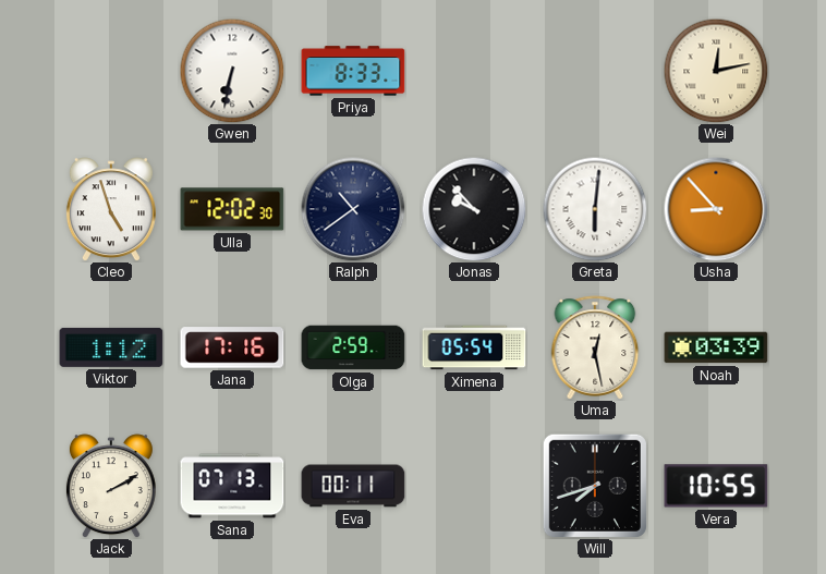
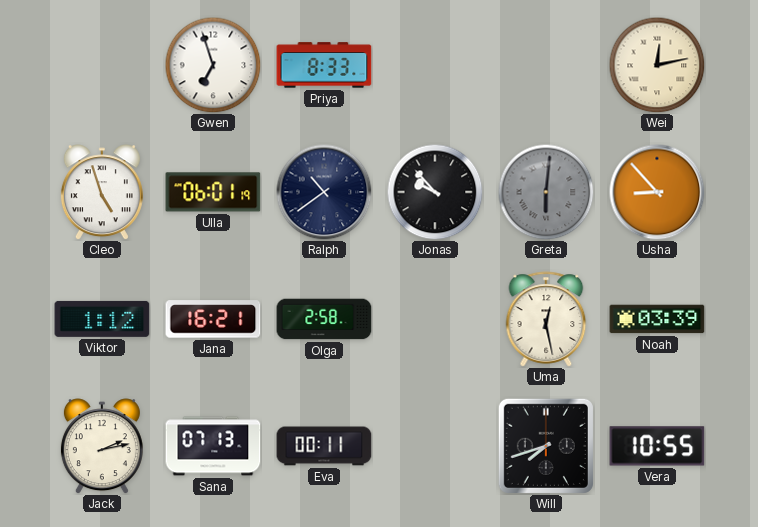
Gwen: 6:32 -> 6:57
Ulla: 12:02 -> 06:01
Greta dial: white -> grey
Jana: 17:16 -> 16:21
Olga: 2:59 -> 2:58
Ximena: 05:54 -> none
Jack: 2:10 -> 2:13
